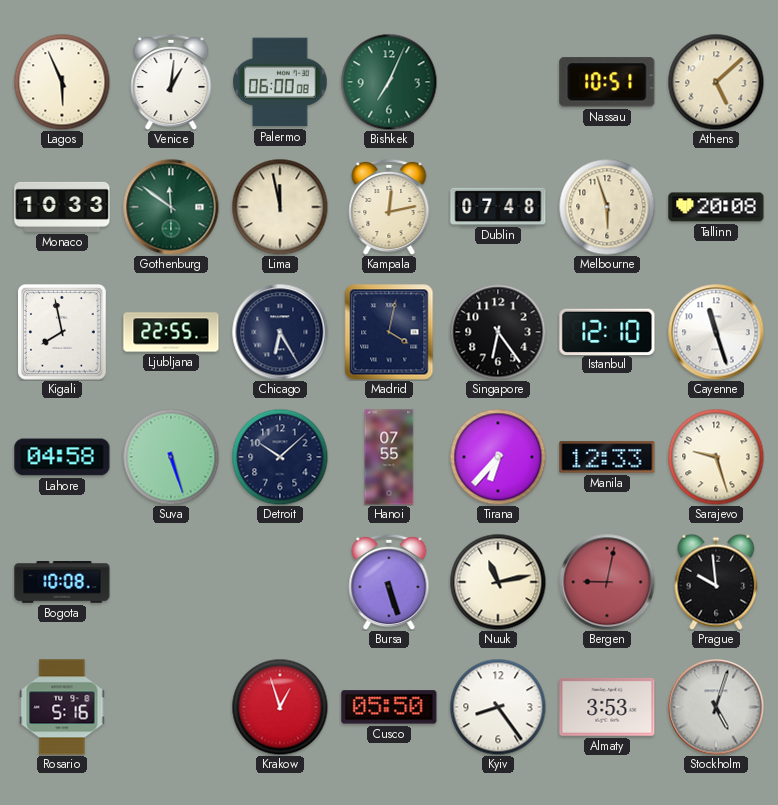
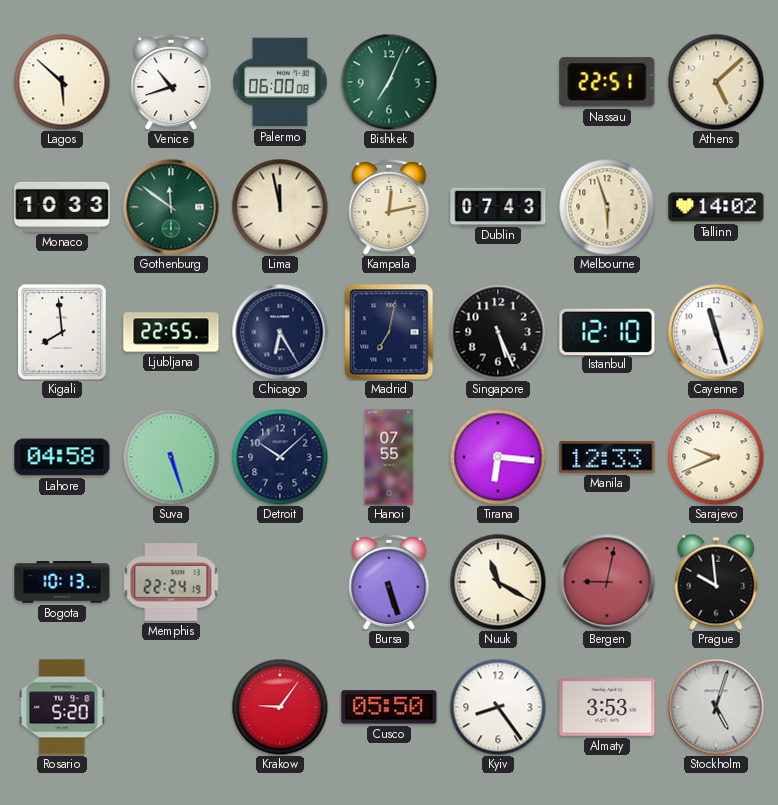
Lagos: 5:56 -> 5:52
Venice: 1:01 -> 10:42
Nassau: 10:51 -> 22:51
Dublin: 07:48 -> 07:43
Tallinn: 20:08 -> 14:02
Kigali: 7:58 -> 7:59
Madrid: 4:02 -> 7:02
Singapore: 6:24 -> 5:26
Tirana: 6:37 -> 6:16
Sarajevo: 9:27 -> 9:41
Bogota: 10:08 -> 10:13
Memphis: none -> 22:24
Nuuk: 11:13 -> 11:20
Rosario: 5:16 -> 5:20
Krakow: 12:57 -> 9:06
